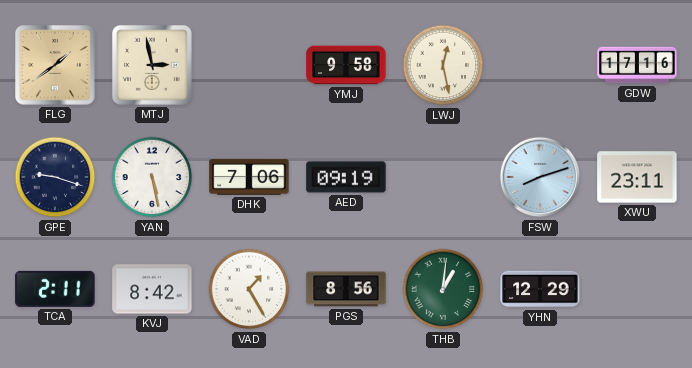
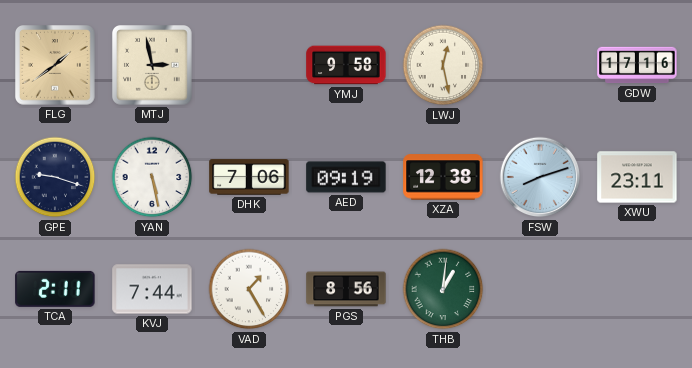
XZA: none -> 12:38
KVJ: 8:42 -> 7:44
YHN: 12:29 -> none
